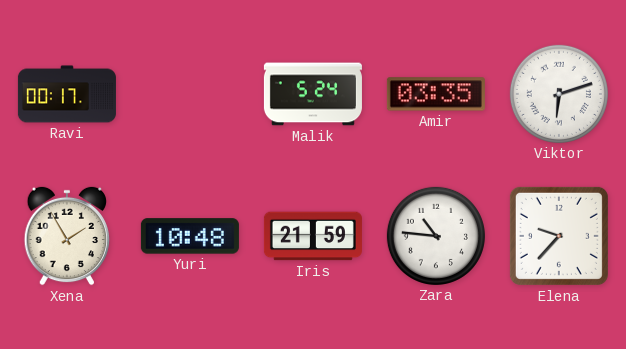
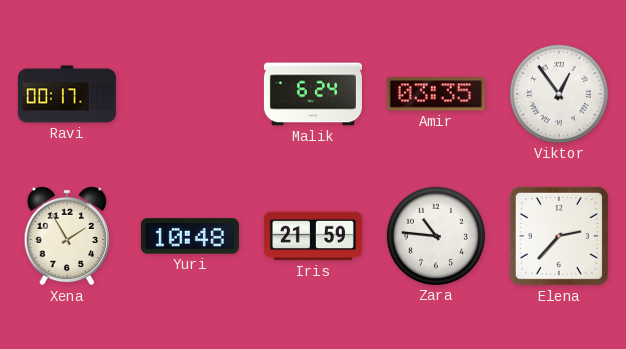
Malik: 5:24 -> 6:24
Viktor: 6:12 -> 12:54
Elena: 9:37 -> 2:37
